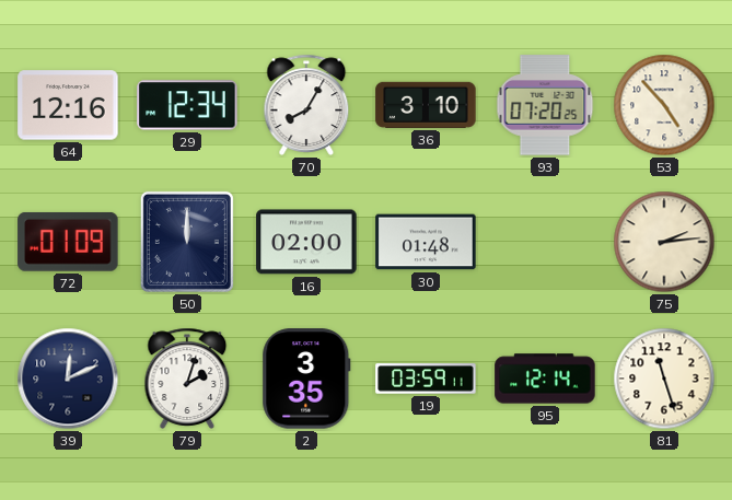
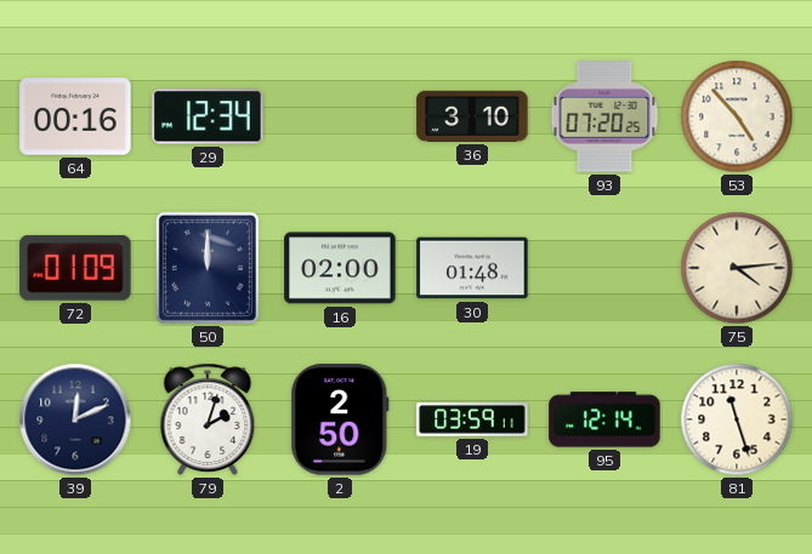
64: 12:16 -> 00:16
70: 8:05 -> none
75: 2:14 -> 4:14
2: 3:35 -> 2:50
